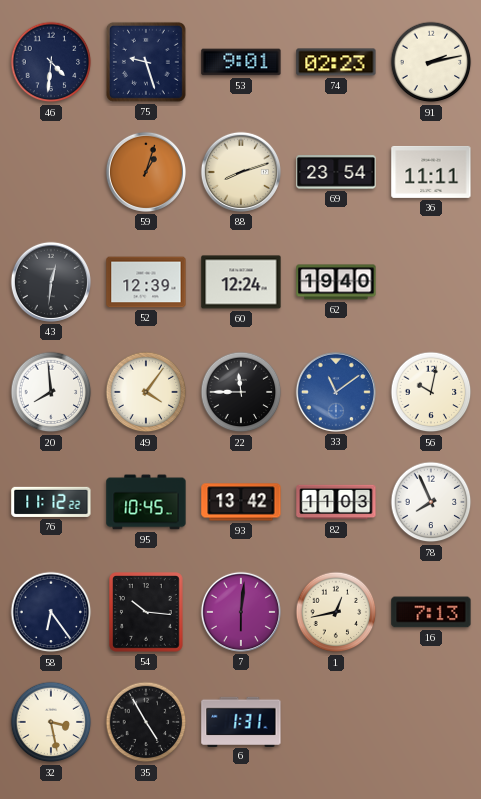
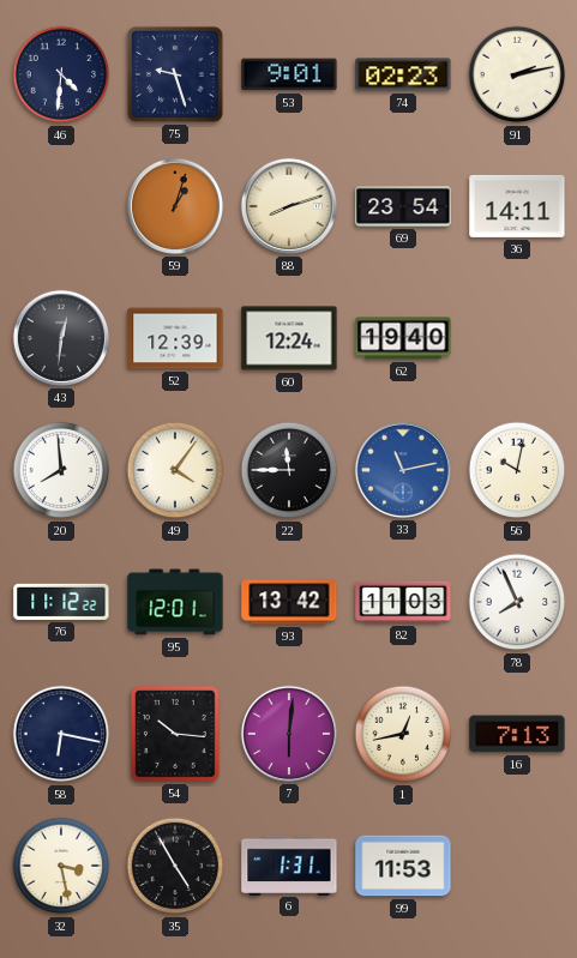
36: 11:11 -> 14:11
33: 11:09 -> 11:13
95: 10:45 -> 12:01
58: 6:24 -> 6:17
99: none -> 11:53
